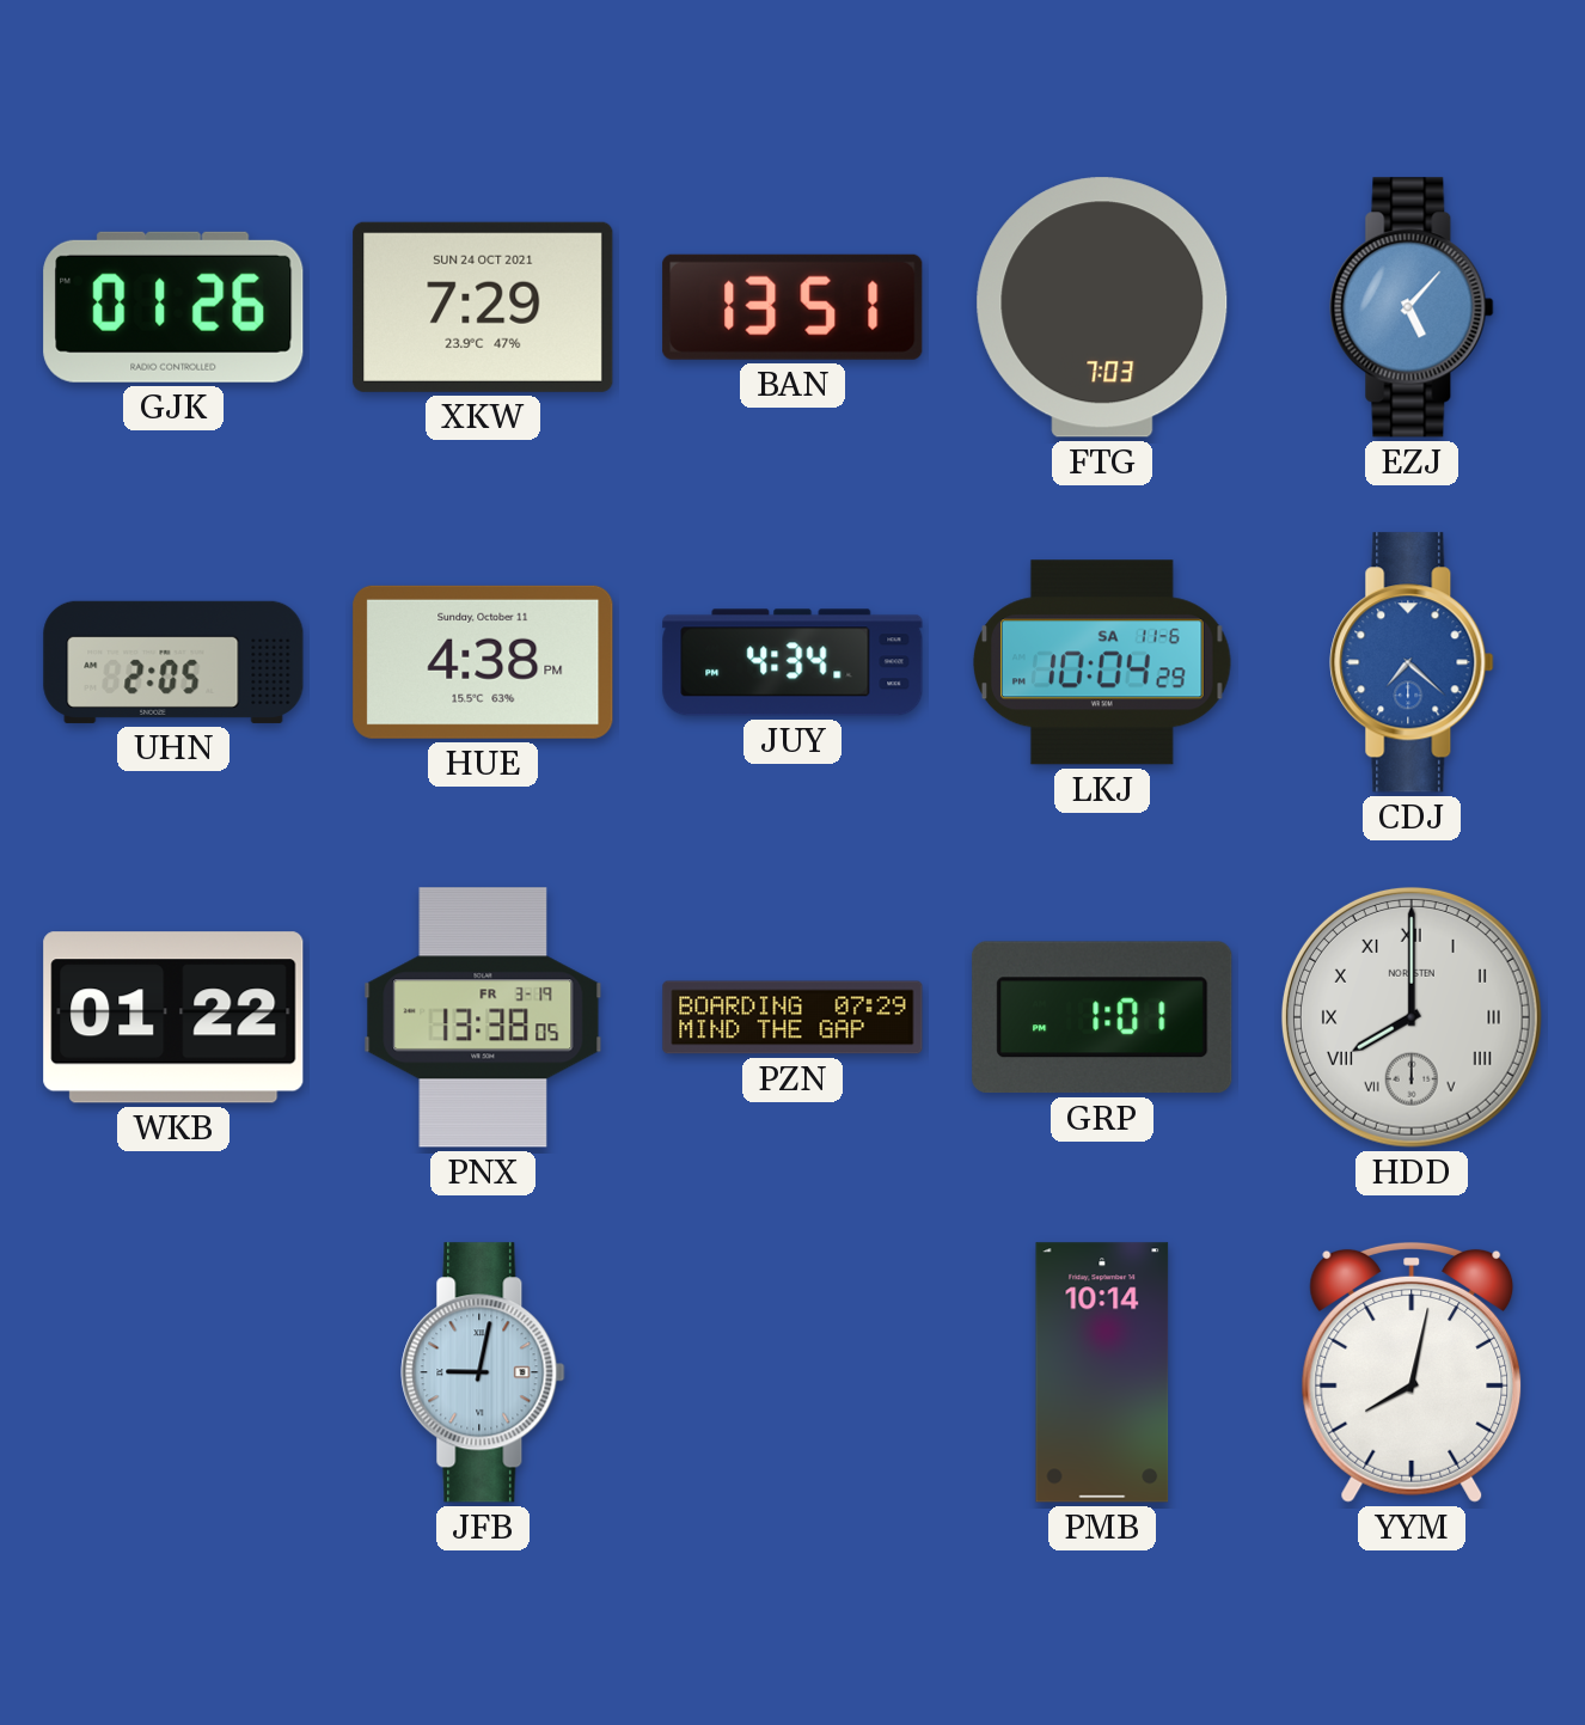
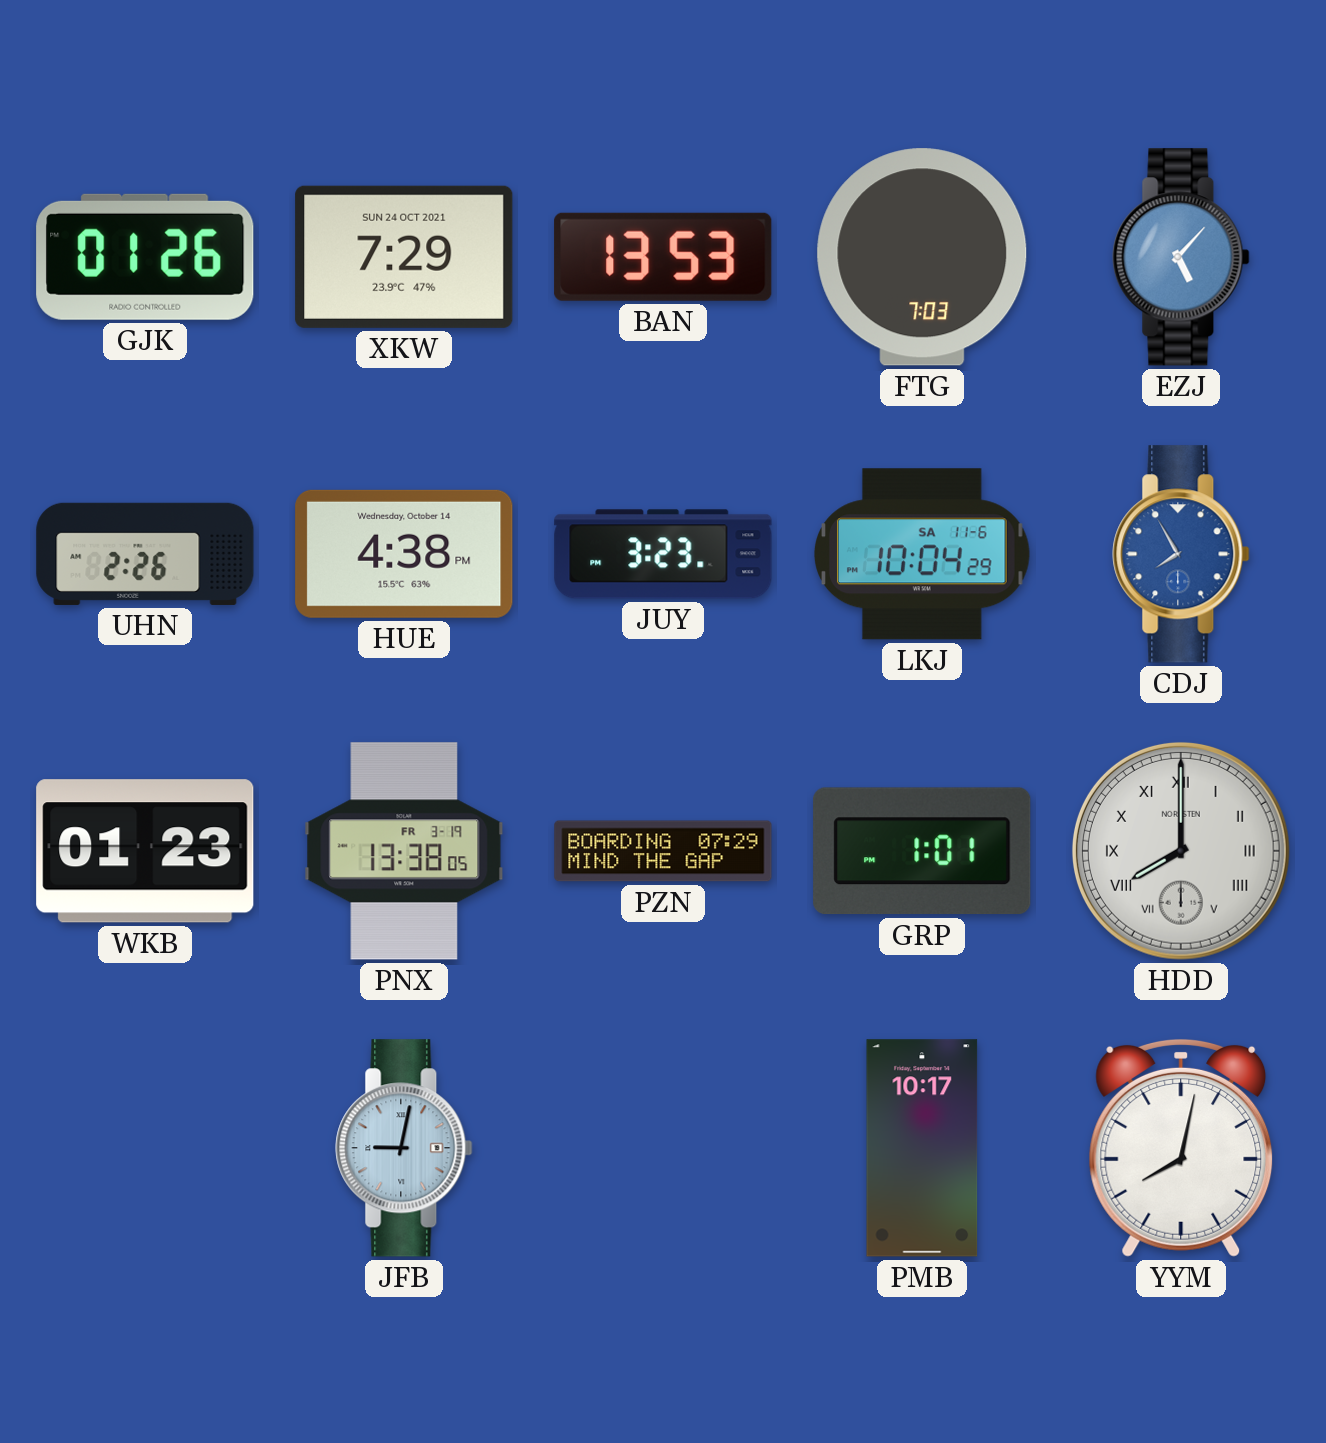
BAN: 13:51 -> 13:53
UHN: 2:05 -> 2:26
HUE date: Sunday, October 11 -> Wednesday, October 14
JUY: 4:34 -> 3:23
CDJ: 7:22 -> 7:55
WKB: 01:22 -> 01:23
PMB: 10:14 -> 10:17
